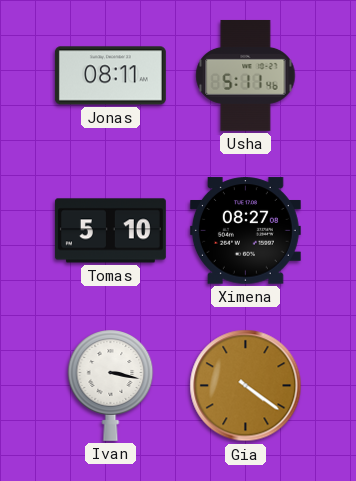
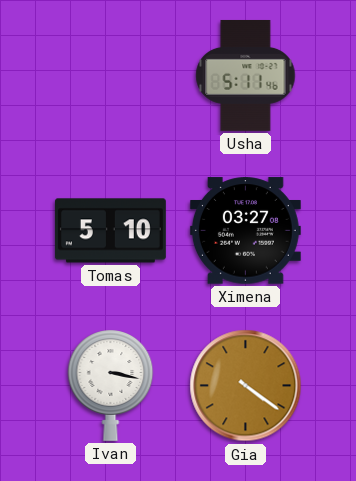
Jonas: 08:11 -> none
Ximena: 08:27 -> 03:27
